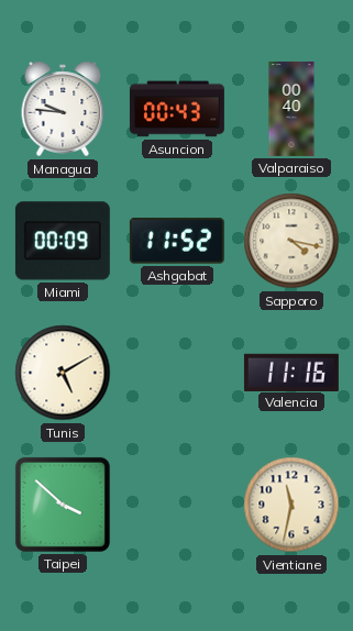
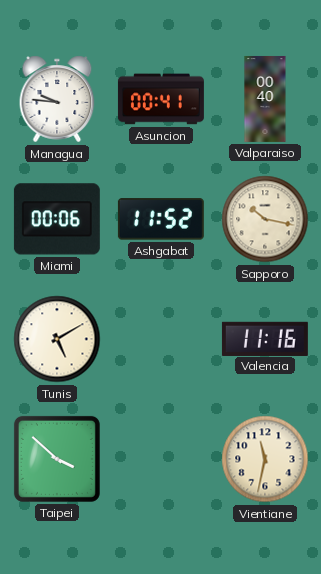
Asuncion: 00:43 -> 00:41
Miami: 00:09 -> 00:06
Sapporo: 4:17 -> 10:17
